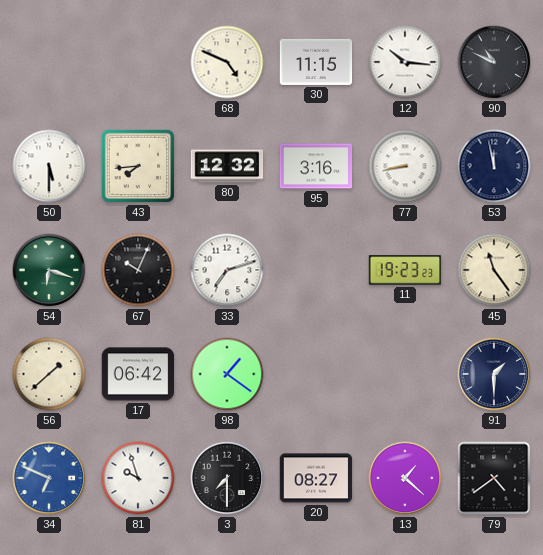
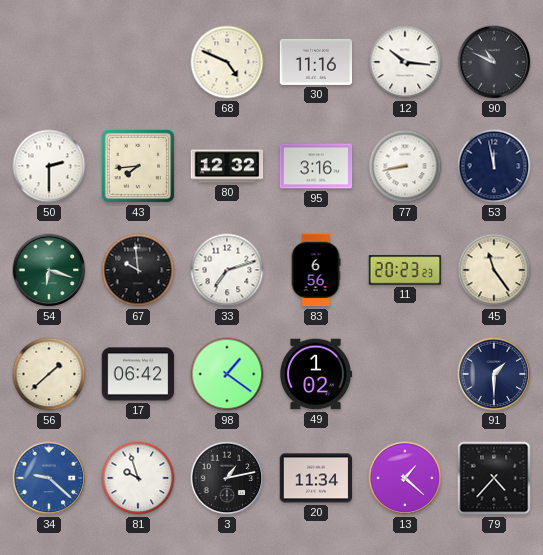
30: 11:15 -> 11:16
50: 5:30 -> 2:30
67: 10:04 -> 9:59
83: none -> 6:56
11: 19:23 -> 20:23
49: none -> 1:02
34: 6:49 -> 9:22
3: 7:30 -> 1:13
20: 08:27 -> 11:34
79: 4:39 -> 4:37
